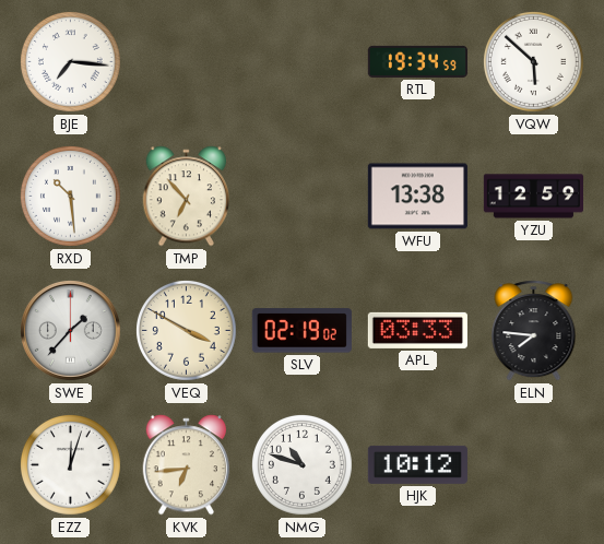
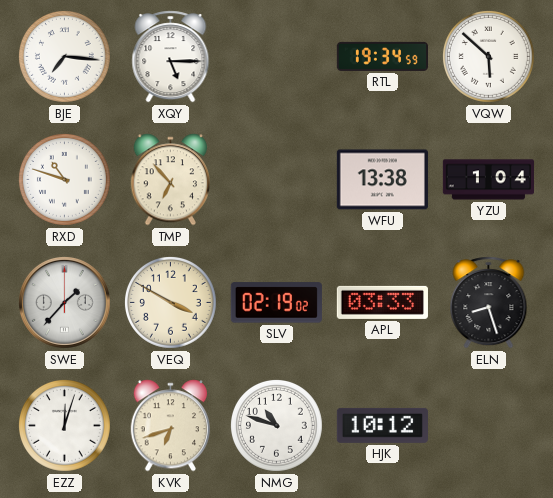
XQY: none -> 5:15
RXD: 10:29 -> 10:48
YZU: 12:59 -> 1:04
ELN: 7:46 -> 8:27
KVK: 6:44 -> 6:42
